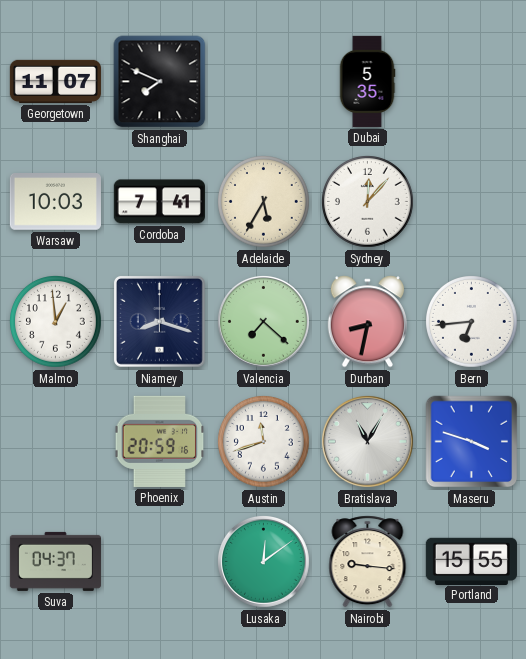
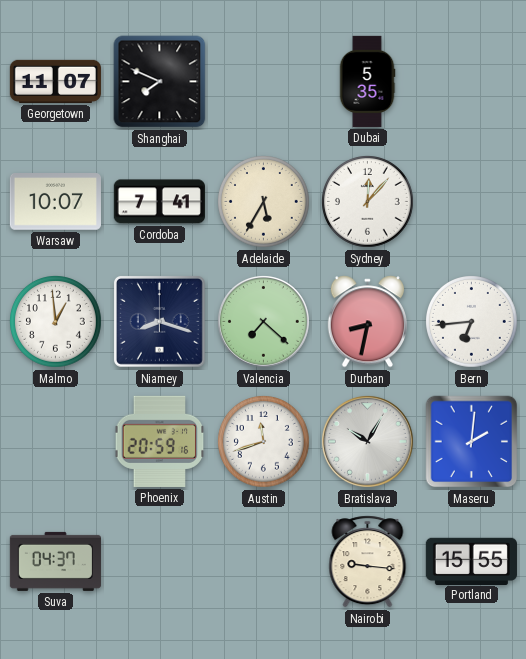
Warsaw: 10:03 -> 10:07
Bratislava: 11:05 -> 10:05
Maseru: 3:48 -> 2:01
Lusaka: 12:09 -> none
